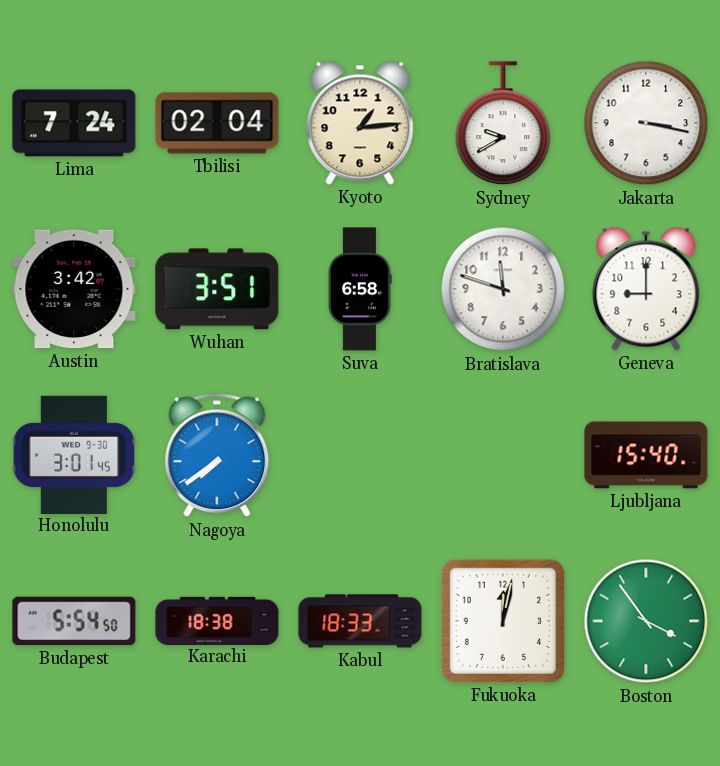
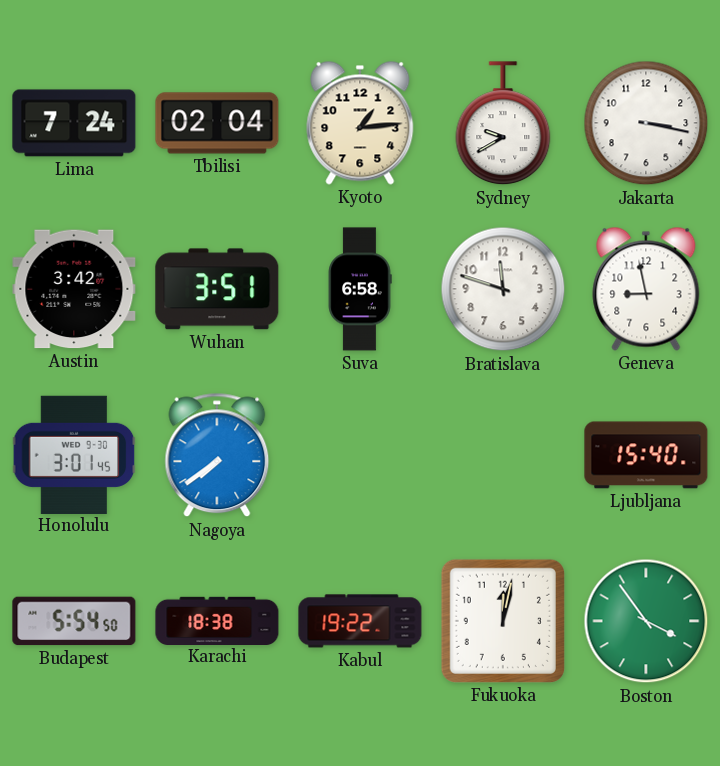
Geneva: 9:00 -> 8:58
Kabul: 18:33 -> 19:22
